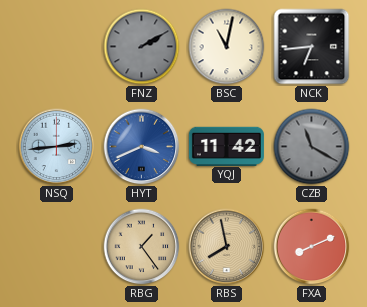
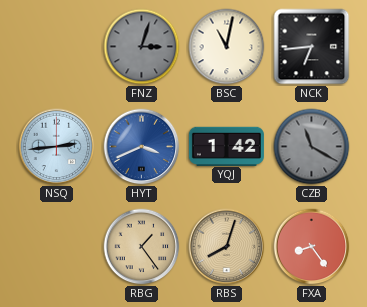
FNZ: 2:10 -> 3:03
YQJ: 11:42 -> 1:42
RBS: 7:58 -> 8:03
FXA: 8:11 -> 8:24
